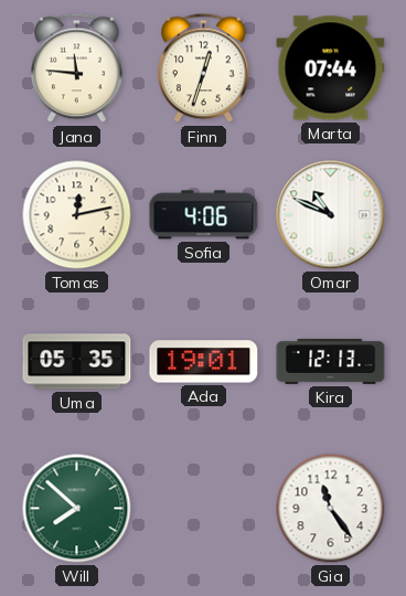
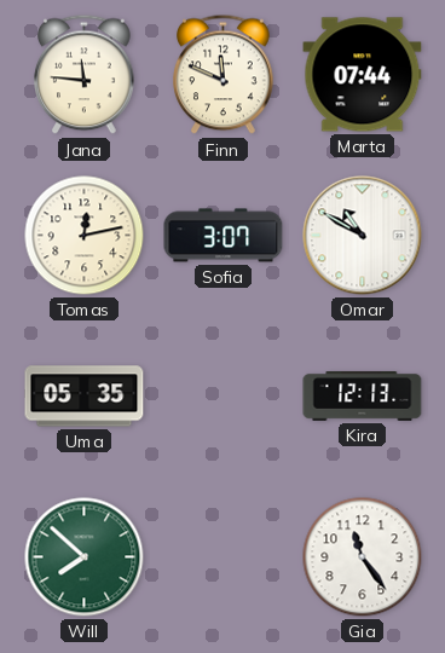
Finn: 12:33 -> 11:49
Sofia: 4:06 -> 3:07
Omar: 10:49 -> 10:50
Ada: 19:01 -> none
